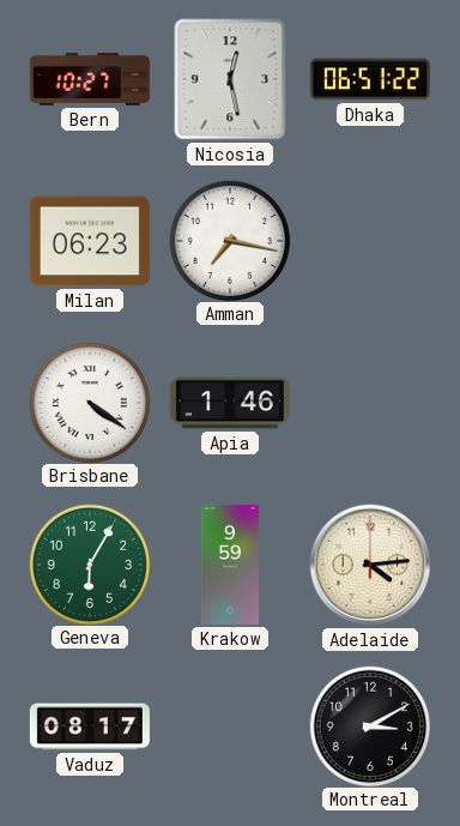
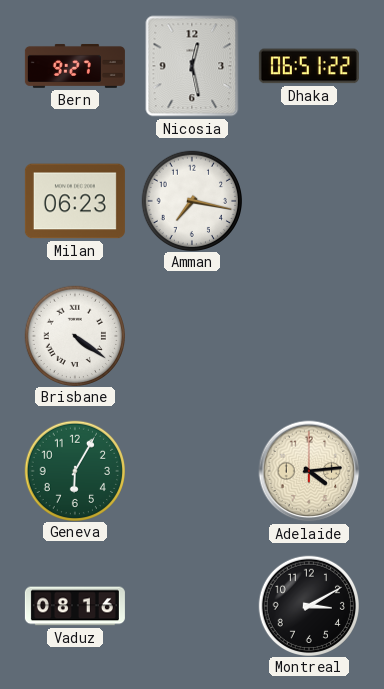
Bern: 10:27 -> 9:27
Apia: 1:46 -> none
Krakow: 9:59 -> none
Vaduz: 08:17 -> 08:16
